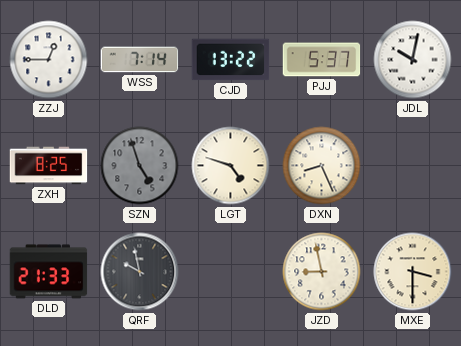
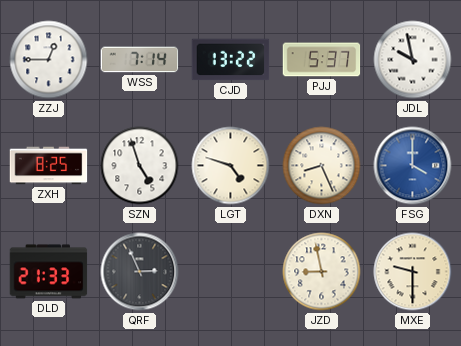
JDL: 10:02 -> 9:58
SZN dial: grey -> white
FSG: none -> 4:00
QRF: 9:58 -> 2:56
MXE: 3:30 -> 9:30
